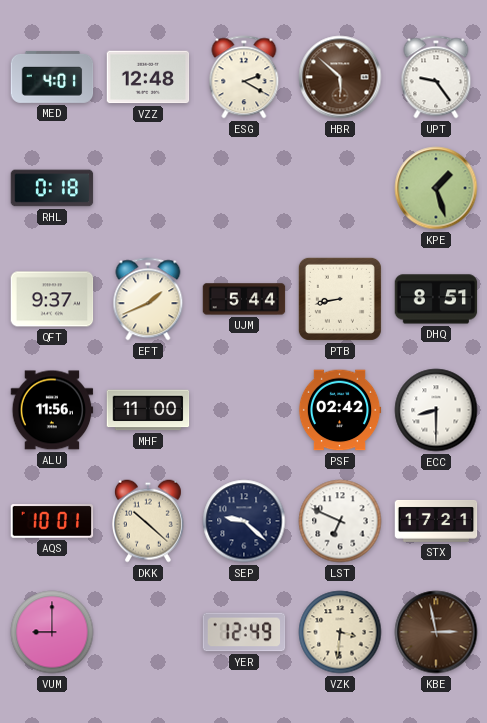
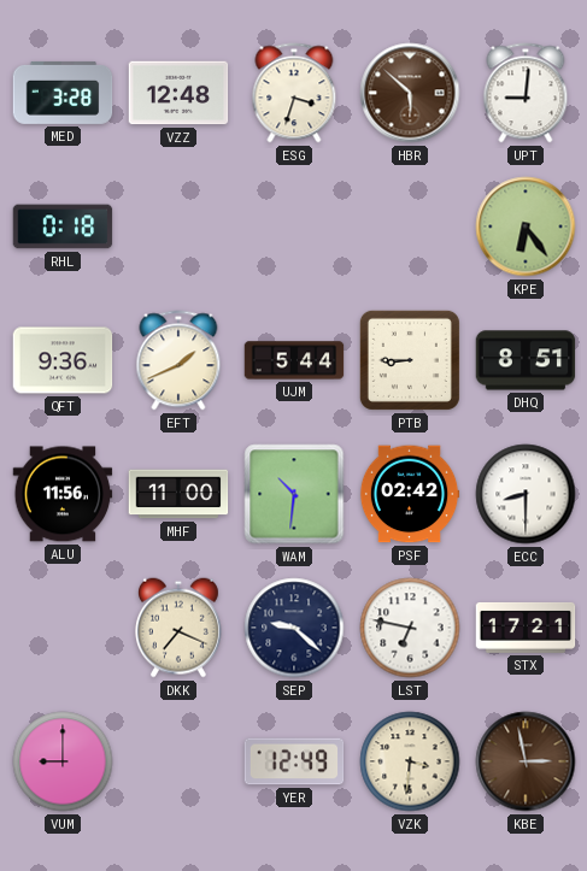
MED: 4:01 -> 3:28
ESG: 2:20 -> 3:33
UPT: 9:24 -> 9:01
KPE: 1:27 -> 6:24
QFT: 9:37 -> 9:36
PTB: 8:43 -> 8:45
WAM: none -> 10:31
AQS: 10:01 -> none
DKK: 10:22 -> 7:19
LST: 6:49 -> 6:47
